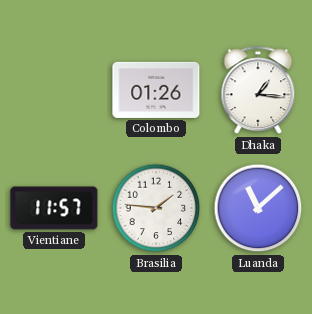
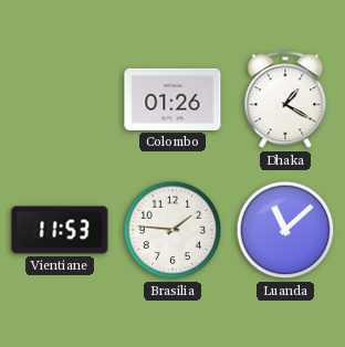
Dhaka: 1:16 -> 1:20
Vientiane: 11:57 -> 11:53
